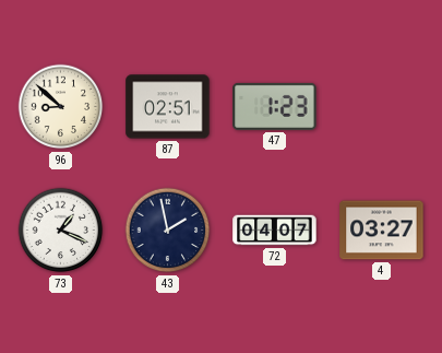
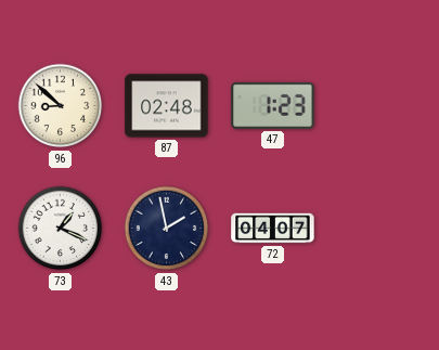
87: 02:51 -> 02:48
4: 03:27 -> none
